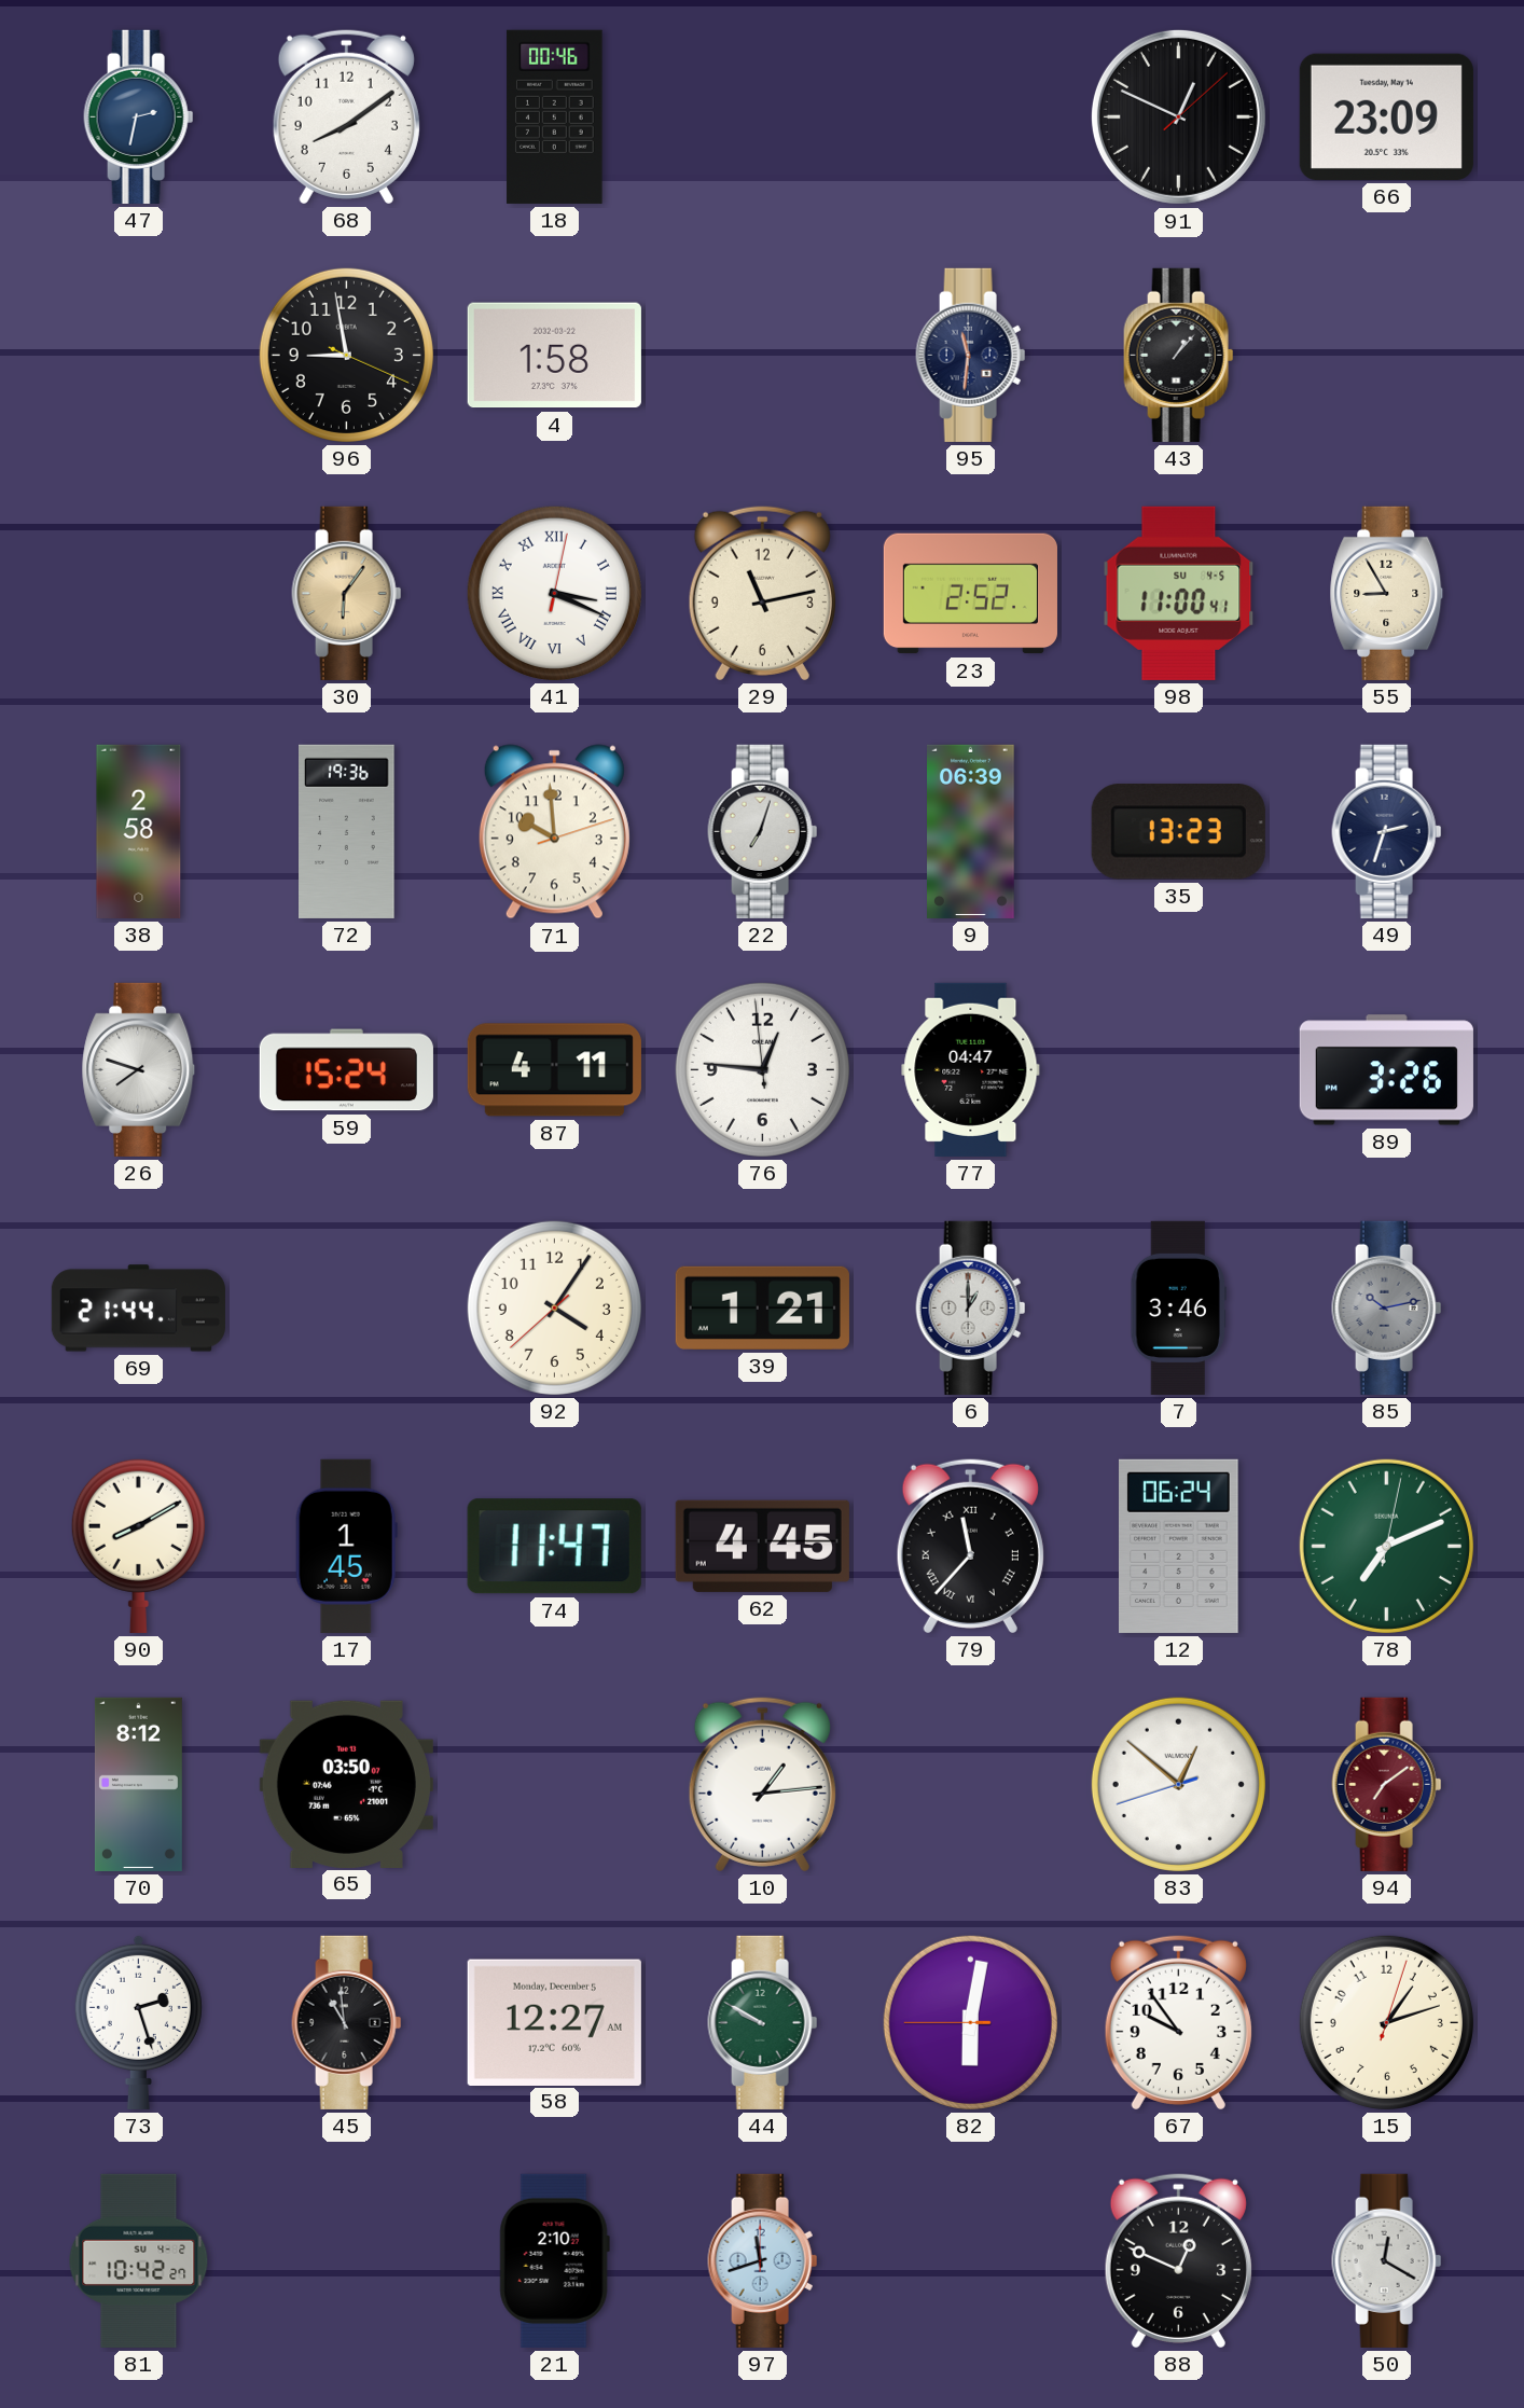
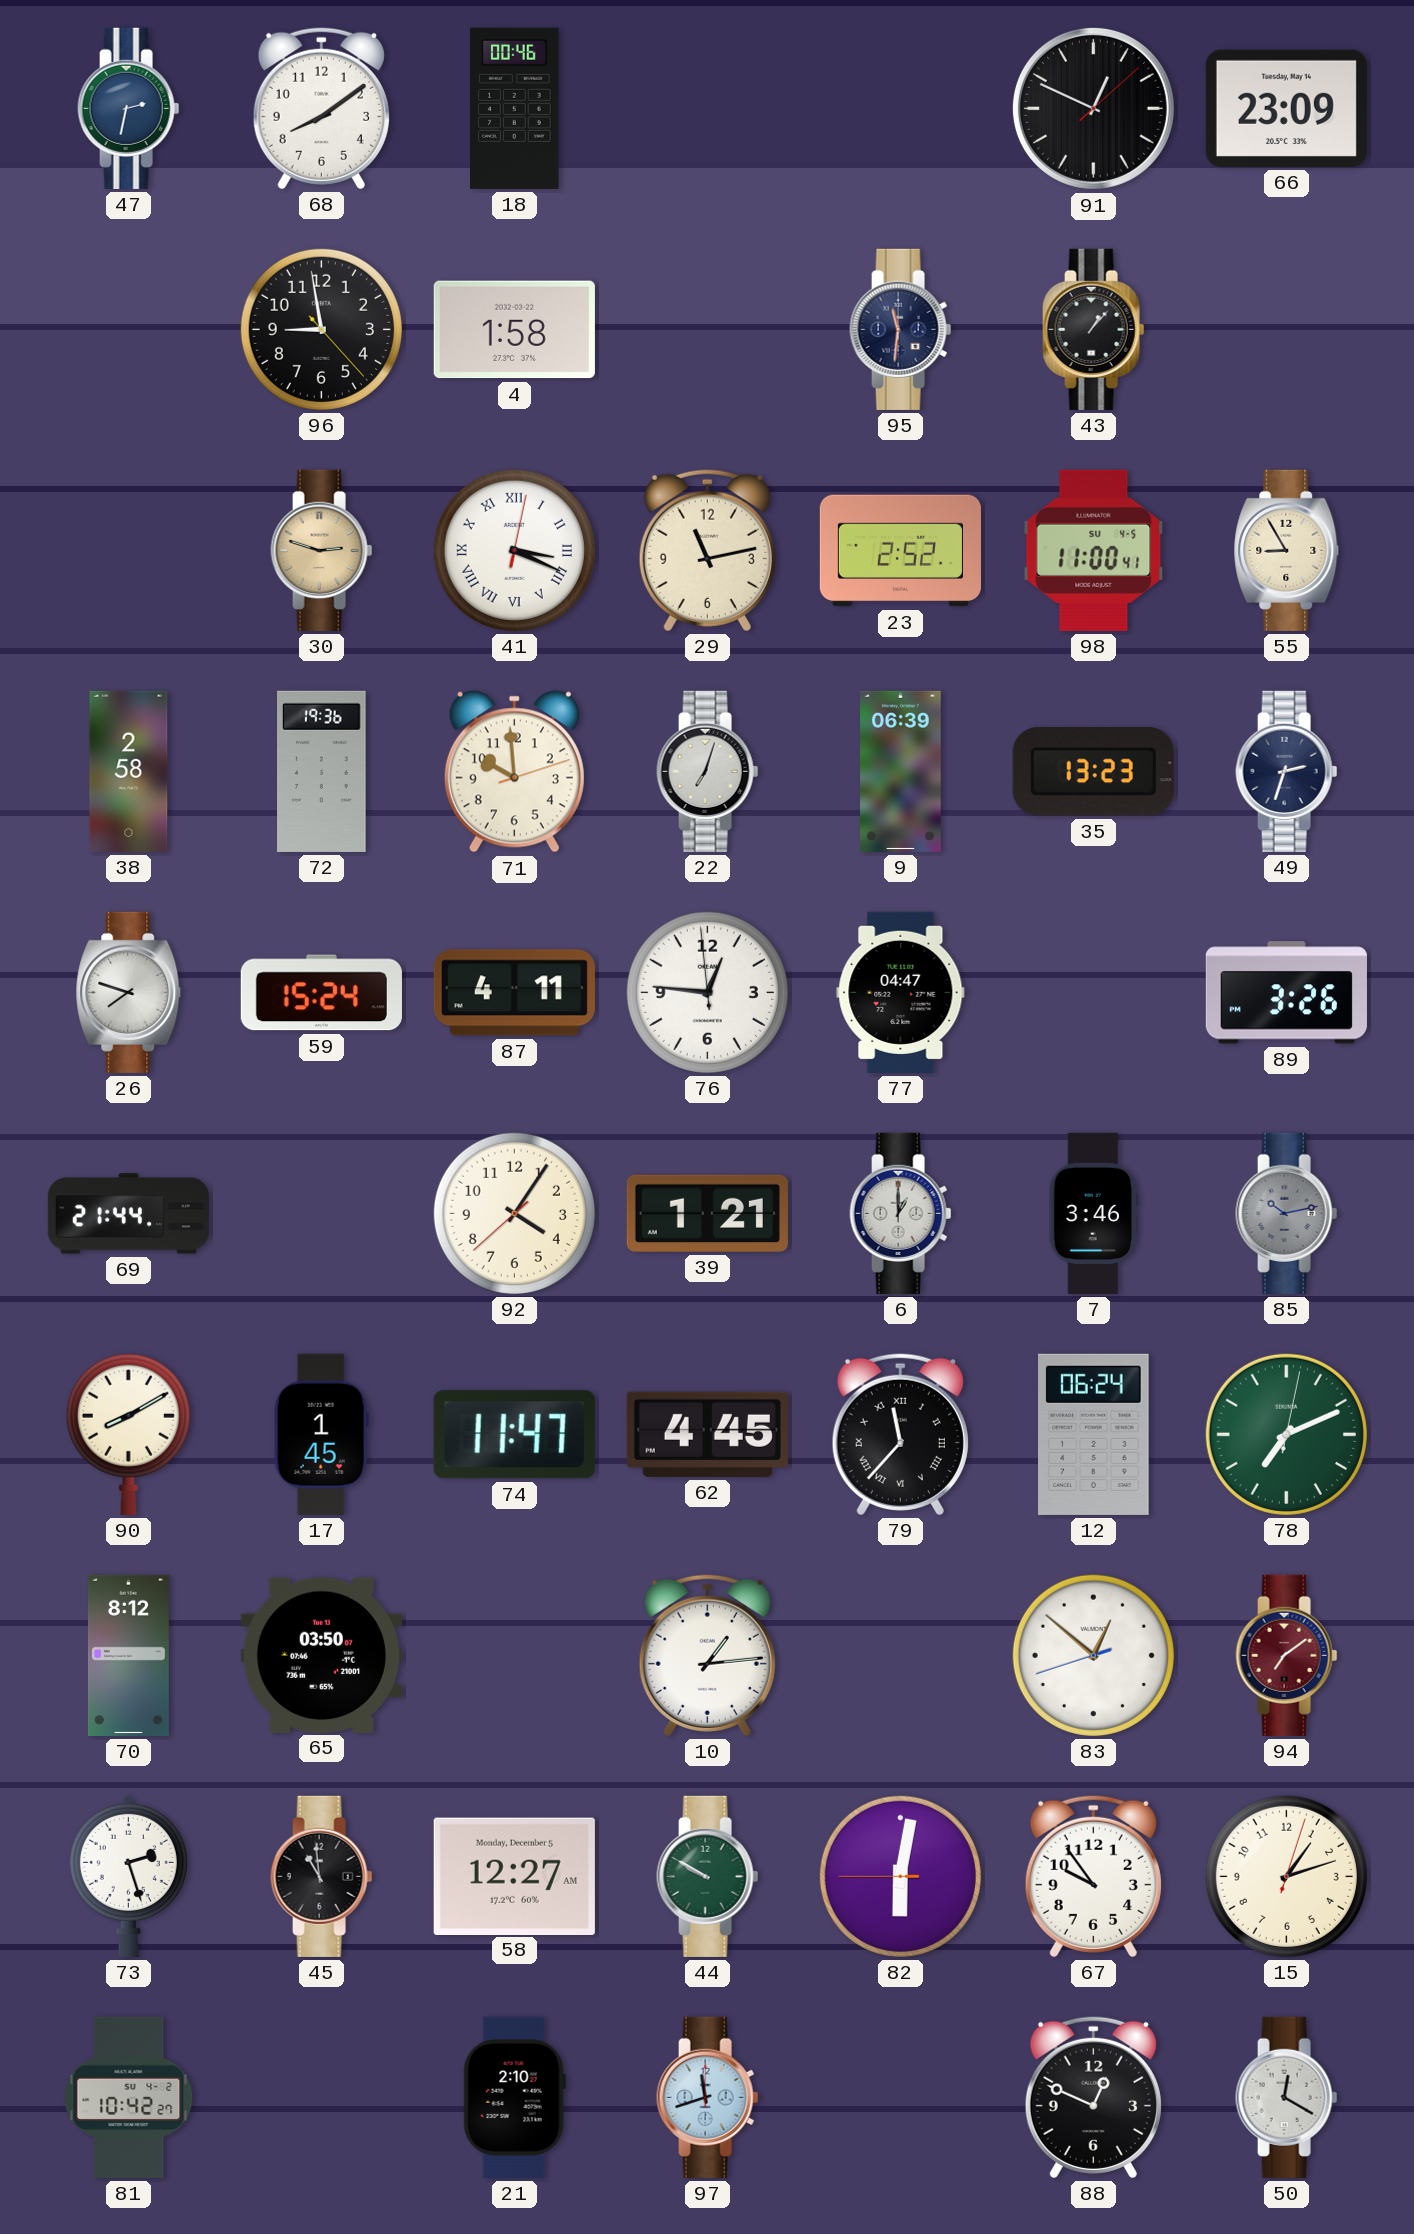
96: 8:58:19 -> 8:58:23
30: 6:06 -> 2:48
